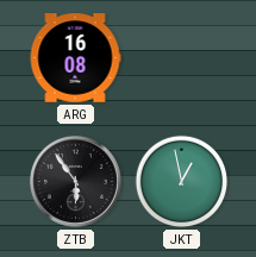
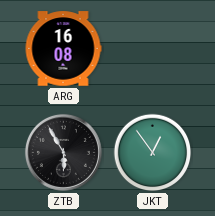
ZTB: 5:54 -> 5:55
JKT: 12:58 -> 12:54
